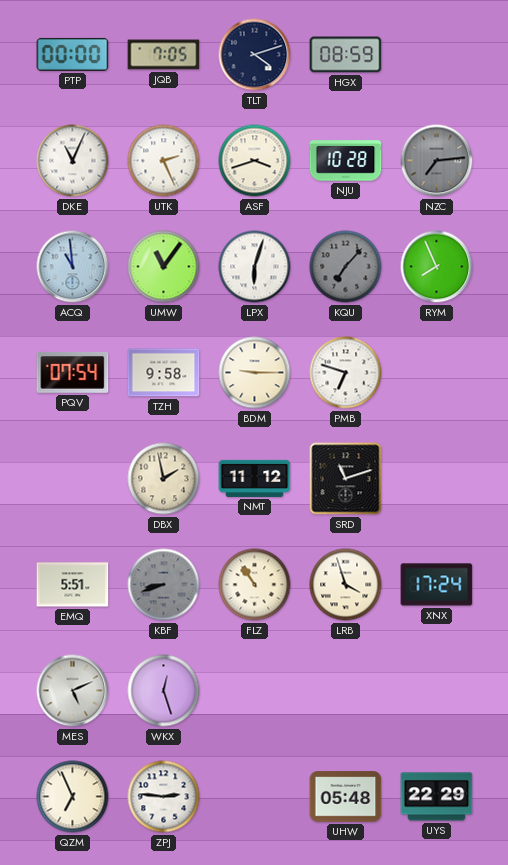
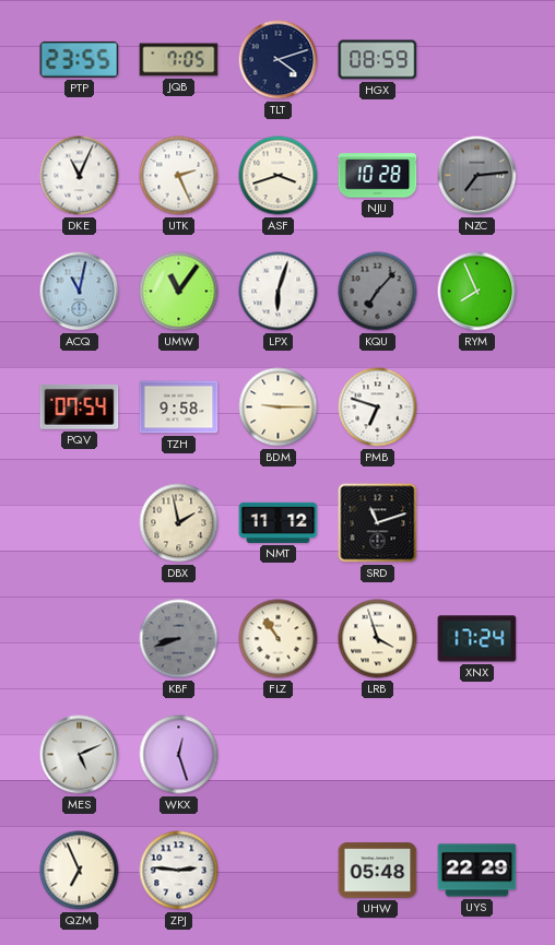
PTP: 00:00 -> 23:55
ACQ: 10:59 -> 11:02
EMQ: 5:51 -> none
